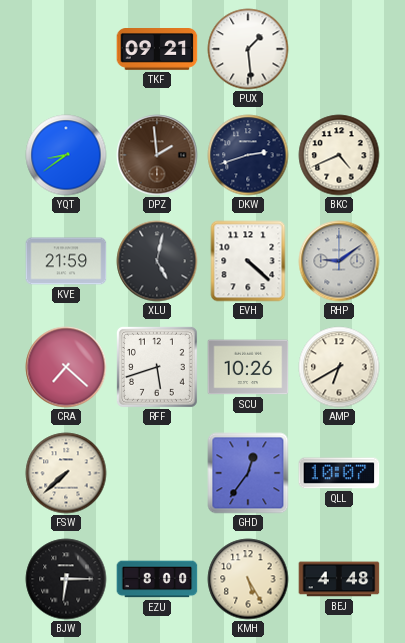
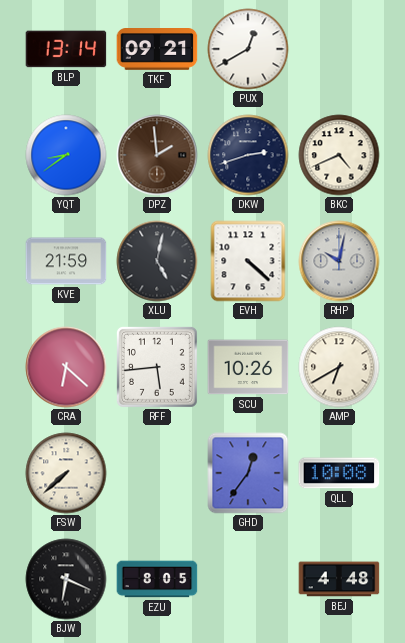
BLP: none -> 13:14
PUX: 1:29 -> 12:40
RHP: 9:09 -> 10:02
CRA: 7:22 -> 6:22
RFF: 5:42 -> 5:44
QLL: 10:07 -> 10:08
BJW: 6:15 -> 6:19
EZU: 8:00 -> 8:05
KMH: 5:25 -> none
